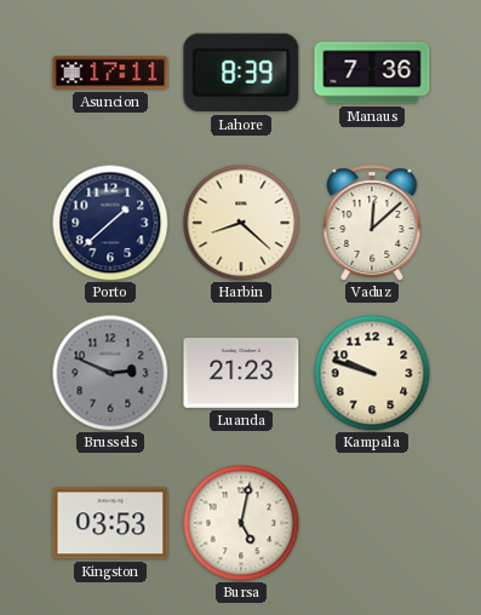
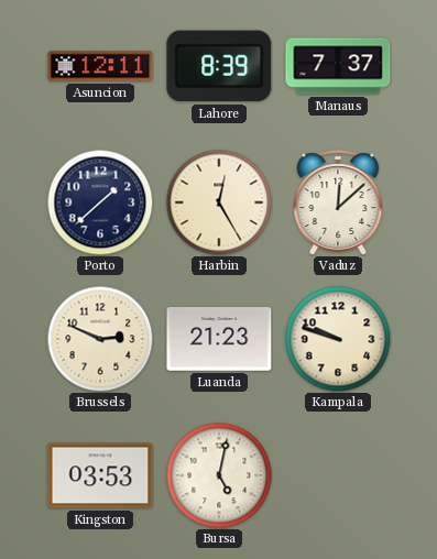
Asuncion: 17:11 -> 12:11
Manaus: 7:36 -> 7:37
Harbin: 8:22 -> 12:25
Brussels dial: grey -> cream
